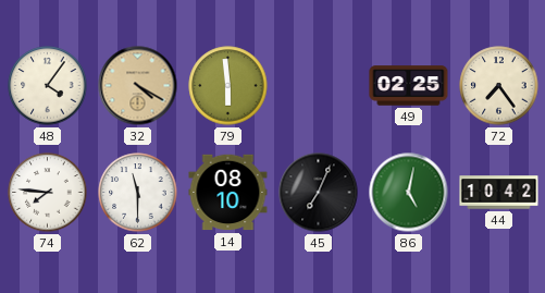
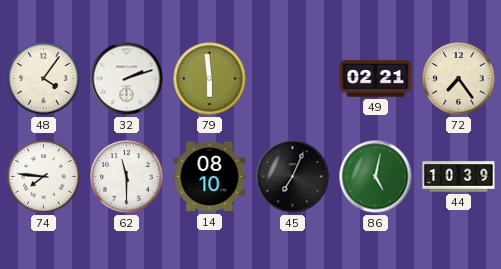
32: 4:20 -> 2:12
32 dial: champagne -> white
49: 02:25 -> 02:21
44: 10:42 -> 10:39
